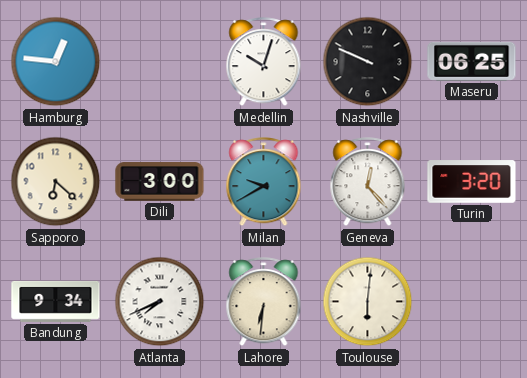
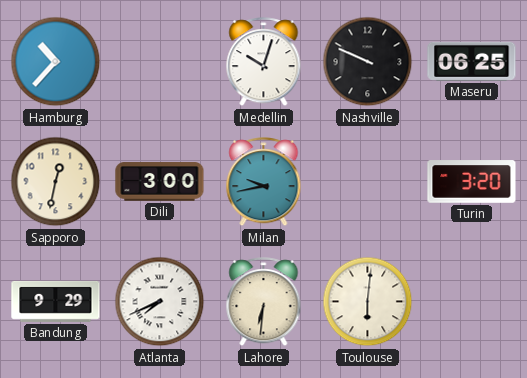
Hamburg: 12:46 -> 10:37
Sapporo: 6:22 -> 12:32
Milan: 9:40 -> 9:43
Geneva: 12:23 -> none
Bandung: 9:34 -> 9:29
